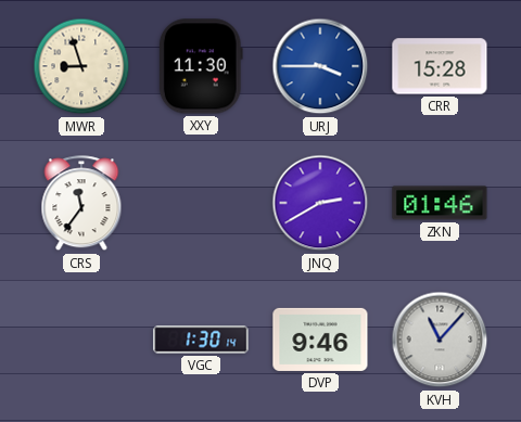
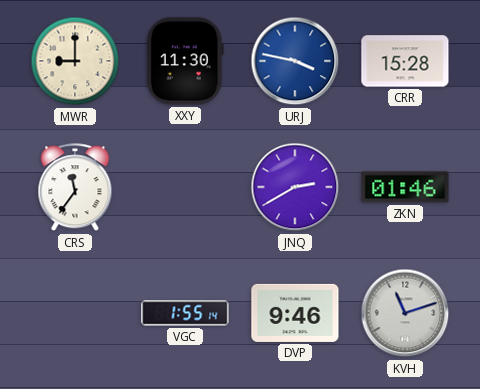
MWR: 8:57 -> 9:00
URJ: 3:45 -> 3:47
VGC: 1:30 -> 1:55
KVH: 11:07 -> 11:12
